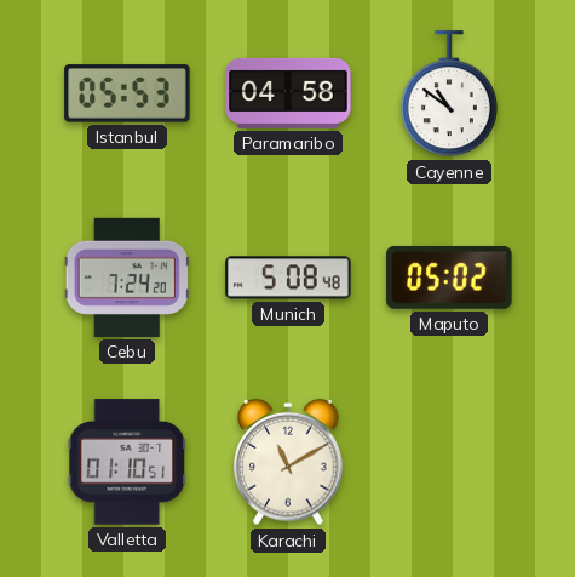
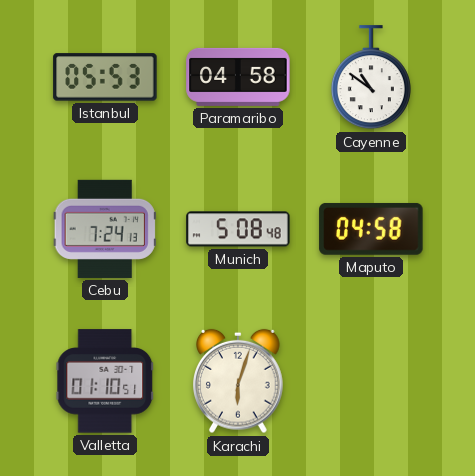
Cebu: 7:24:20 -> 7:24:13
Maputo: 05:02 -> 04:58
Karachi: 11:10 -> 6:03
